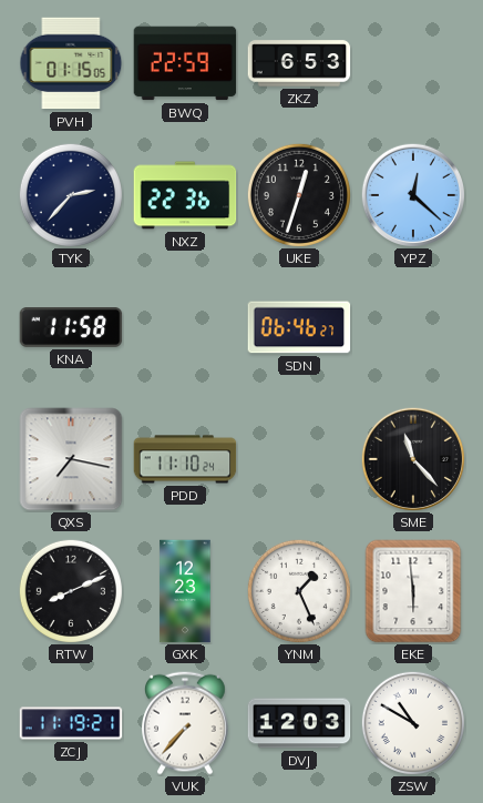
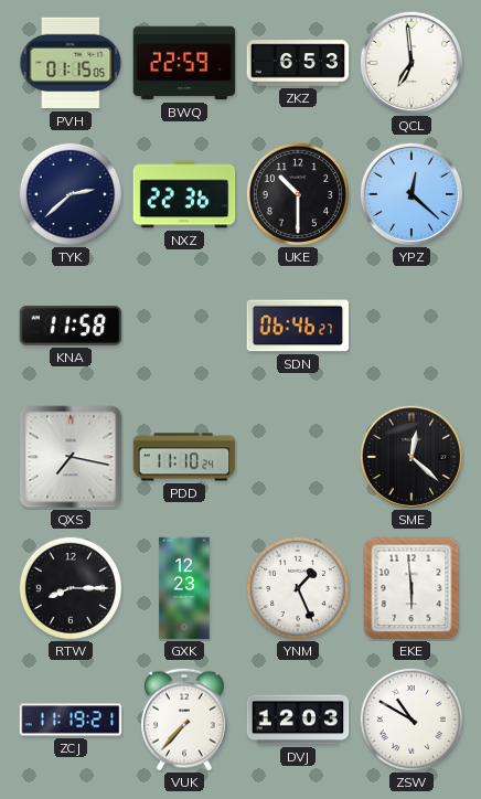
QCL: none -> 6:59
TYK: 2:37 -> 2:38
UKE: 12:33 -> 10:30
SME: 11:23 -> 12:22
RTW: 8:11 -> 8:15
